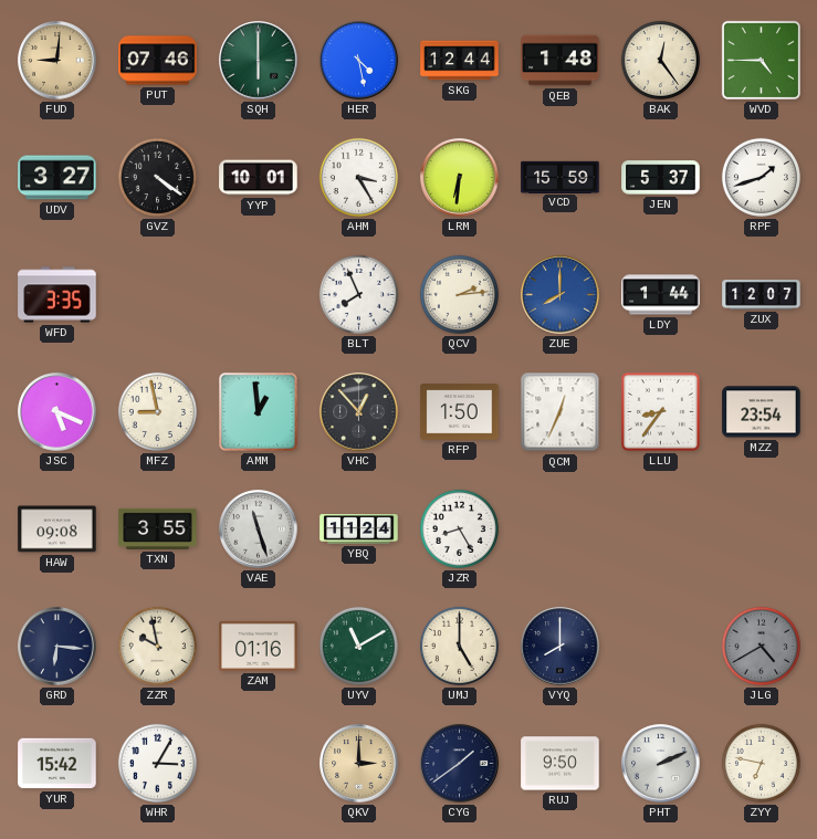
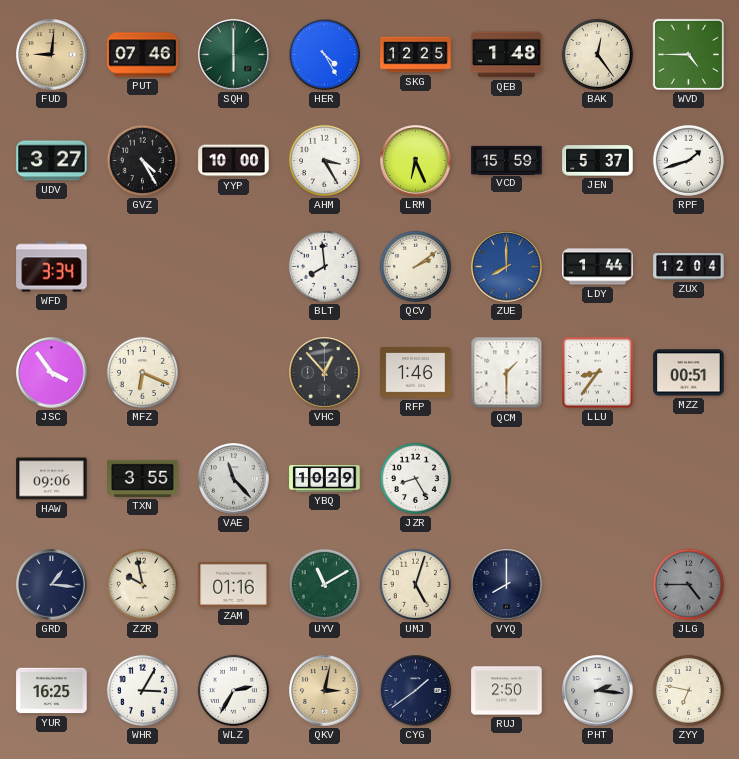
HER: 4:28 -> 4:25
SKG: 12:44 -> 12:25
GVZ: 4:21 -> 4:25
YYP: 10:01 -> 10:00
LRM: 6:31 -> 6:26
WFD: 3:35 -> 3:34
BLT: 7:56 -> 7:59
QCV: 2:14 -> 2:09
ZUX: 12:07 -> 12:04
JSC: 5:19 -> 3:54
MFZ: 8:58 -> 6:19
AMM: 12:59 -> none
RFP: 1:50 -> 1:46
QCM: 12:34 -> 1:30
MZZ: 23:54 -> 00:51
HAW: 09:08 -> 09:06
VAE: 11:27 -> 11:23
YBQ: 11:24 -> 10:29
GRD: 6:16 -> 1:16
UMJ: 5:00 -> 5:03
JLG: 4:40 -> 4:45
YUR: 15:42 -> 16:25
WLZ: none -> 2:35
QKV: 3:00 -> 3:02
RUJ: 9:50 -> 2:50
PHT: 2:11 -> 2:16
